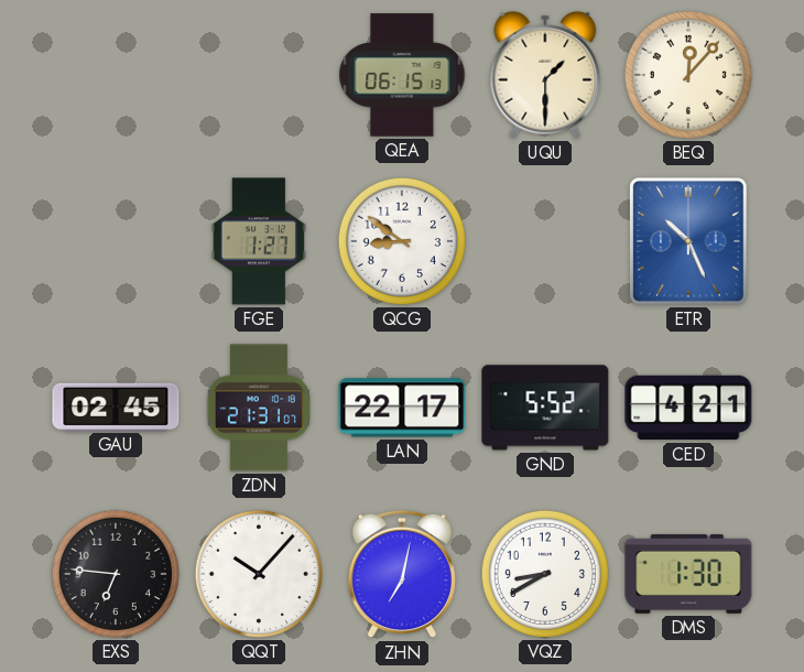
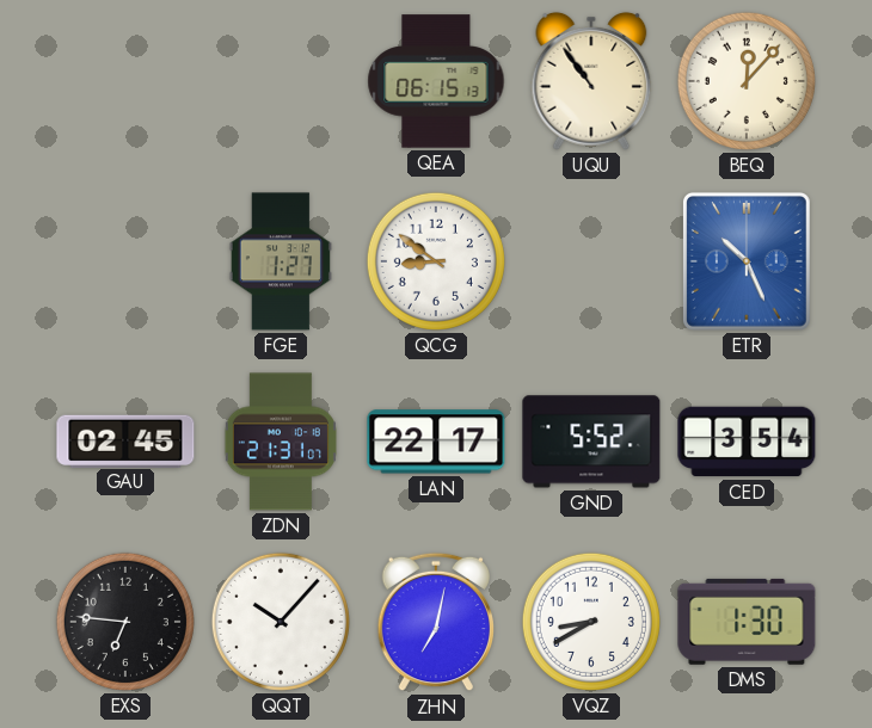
UQU: 1:30 -> 10:54
CED: 4:21 -> 3:54
